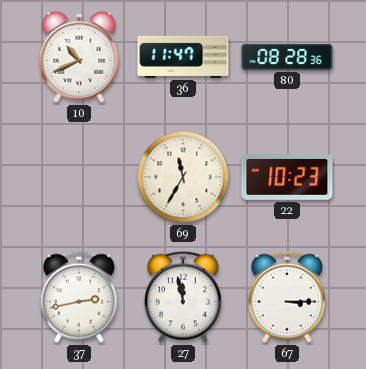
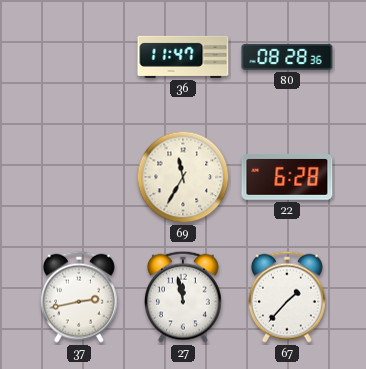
10: 10:41 -> none
22: 10:23 -> 6:28
67: 3:15 -> 1:37
